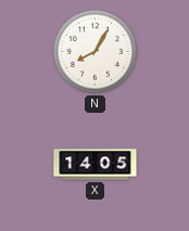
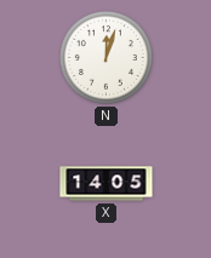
N: 8:05 -> 12:03
